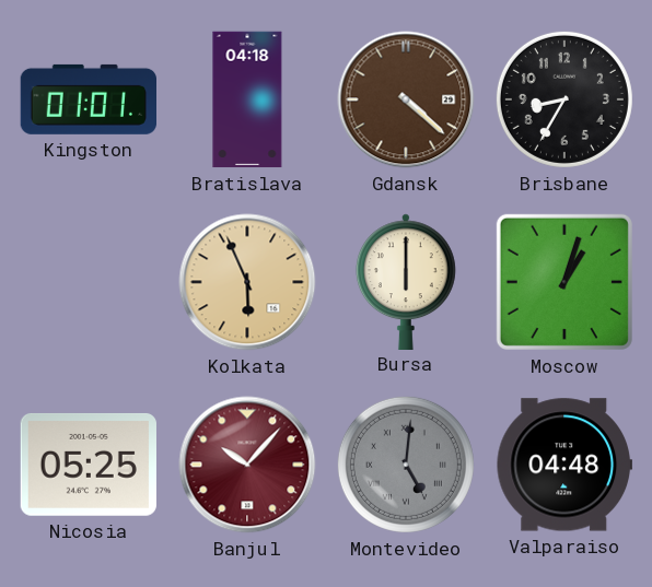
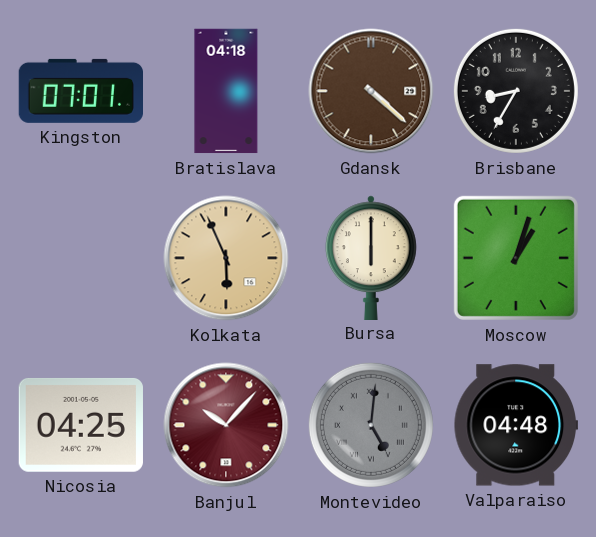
Kingston: 01:01 -> 07:01
Nicosia: 05:25 -> 04:25
